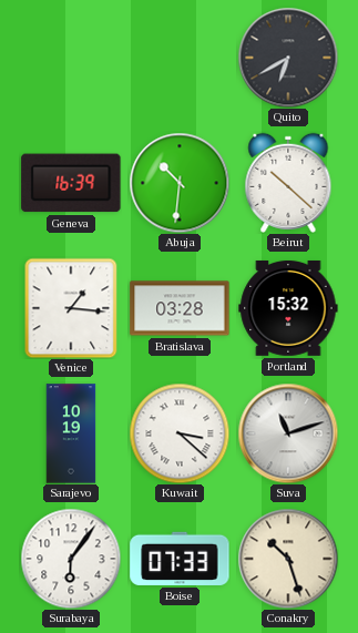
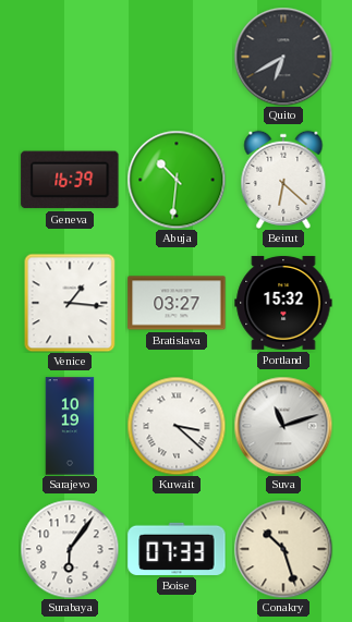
Beirut: 10:22 -> 6:22
Bratislava: 03:28 -> 03:27
